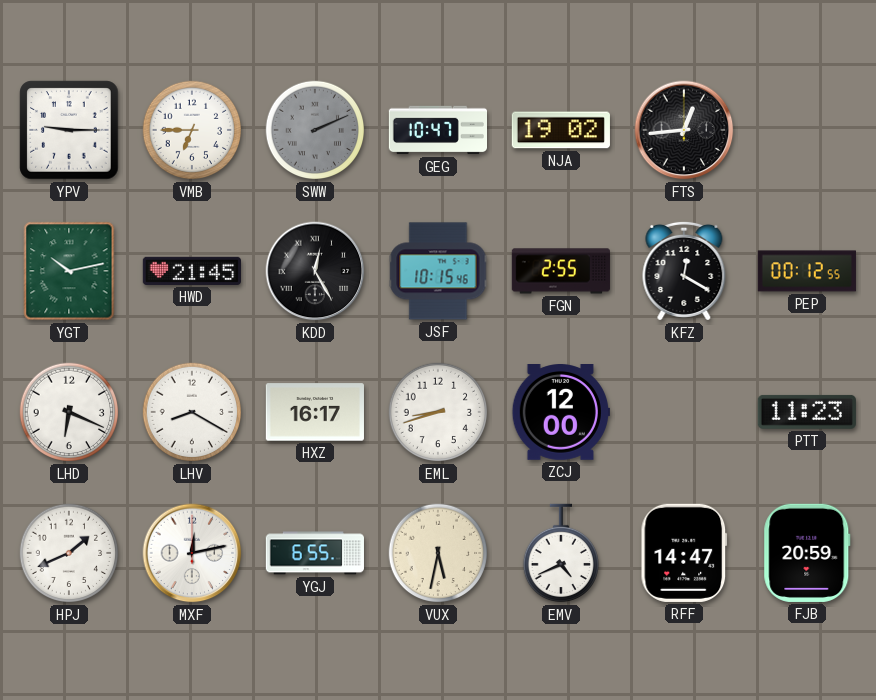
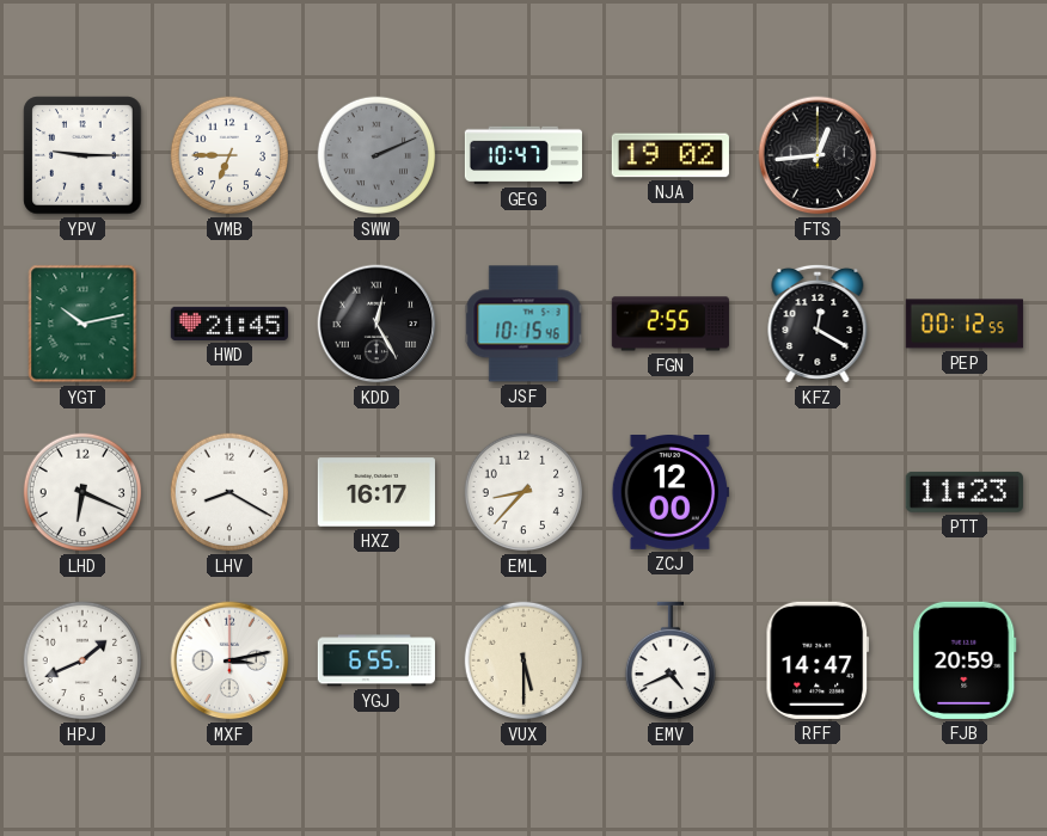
EML: 8:42 -> 8:37
MXF: 12:13 -> 3:13
VUX: 5:32 -> 5:30
